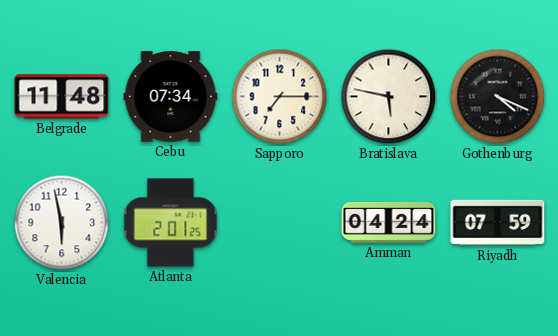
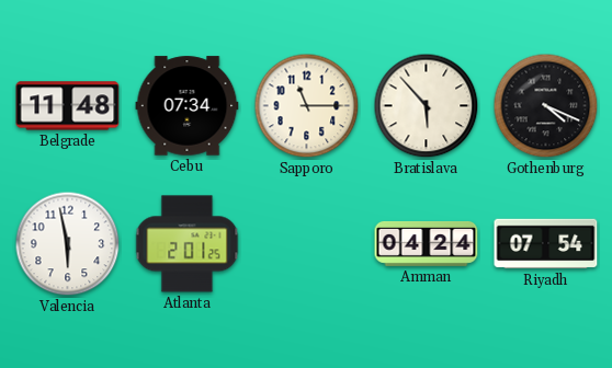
Sapporo: 7:15 -> 11:15
Bratislava: 5:47 -> 5:53
Riyadh: 07:59 -> 07:54
